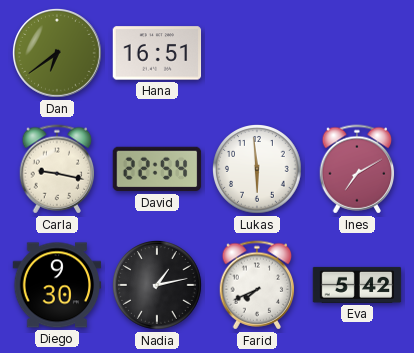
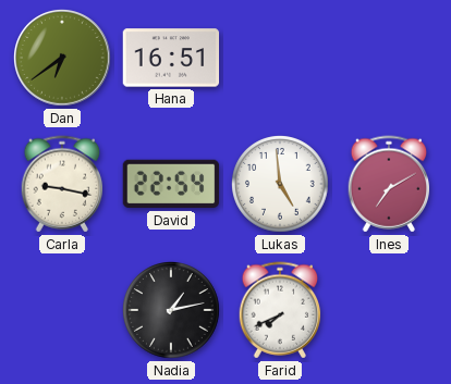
Lukas: 5:59 -> 4:59
Diego: 9:30 -> none
Eva: 5:42 -> none
